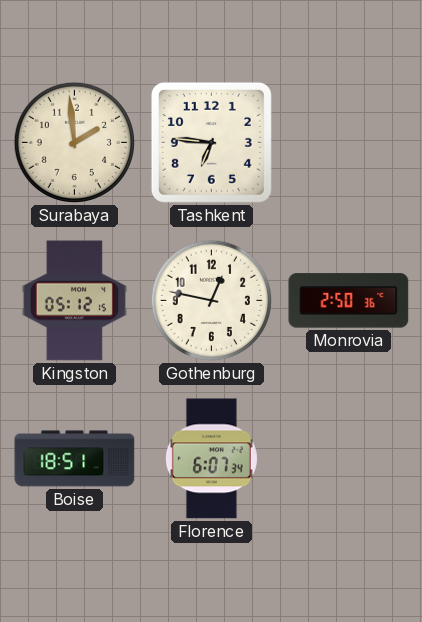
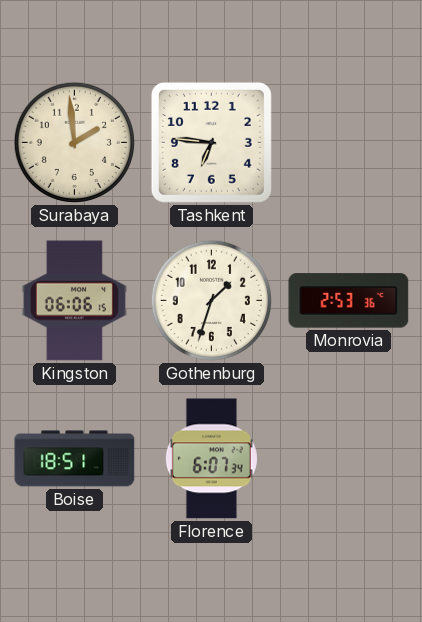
Kingston: 05:12 -> 06:06
Gothenburg: 12:47 -> 1:33
Monrovia: 2:50 -> 2:53
